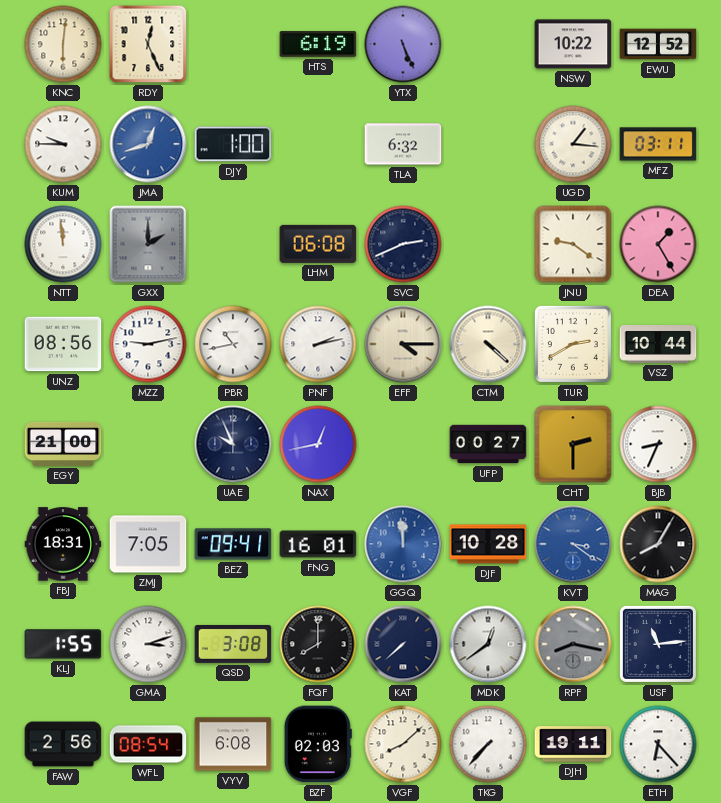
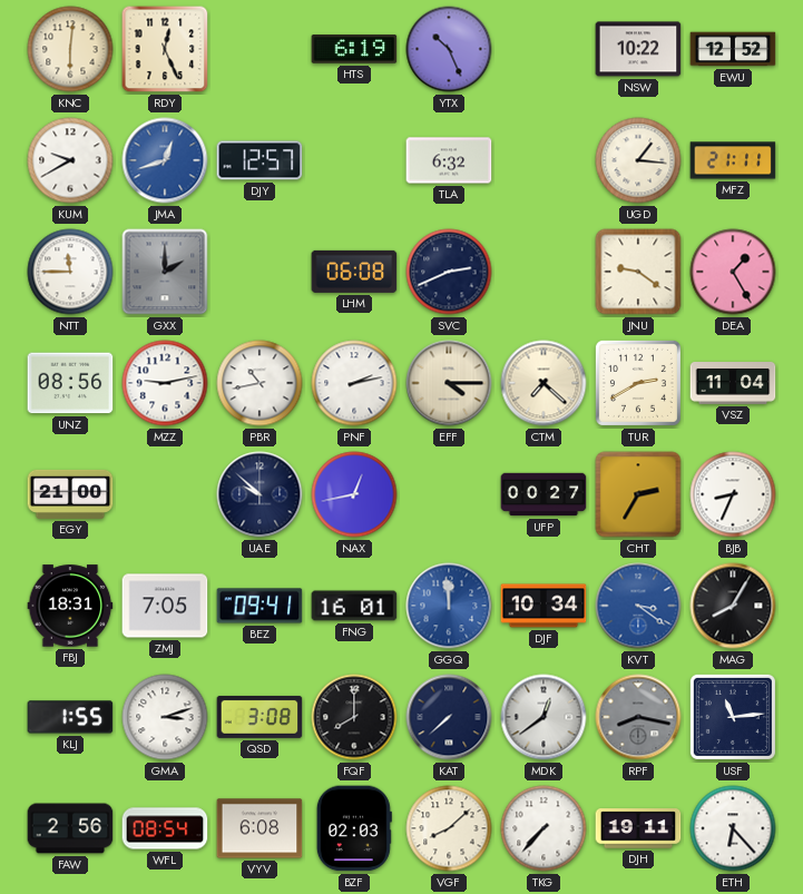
YTX: 5:26 -> 10:26
KUM: 9:45 -> 9:40
DJY: 1:00 -> 12:57
MFZ: 03:11 -> 21:11
NTT: 11:59 -> 11:45
CTM: 4:22 -> 7:22
VSZ: 10:44 -> 11:04
UAE: 9:56 -> 9:52
CHT: 2:30 -> 2:35
DJF: 10:28 -> 10:34
